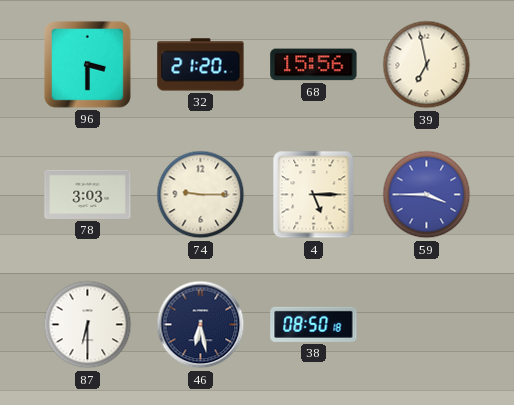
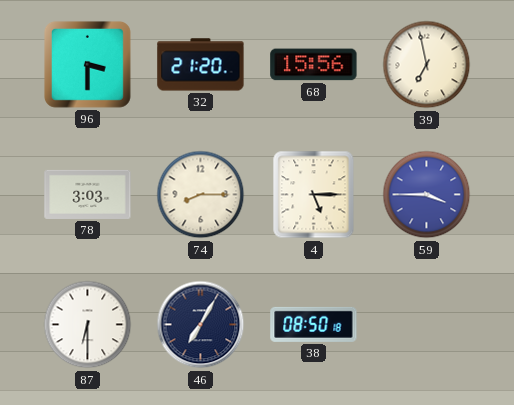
74: 9:15 -> 8:15
46: 6:28 -> 7:05
